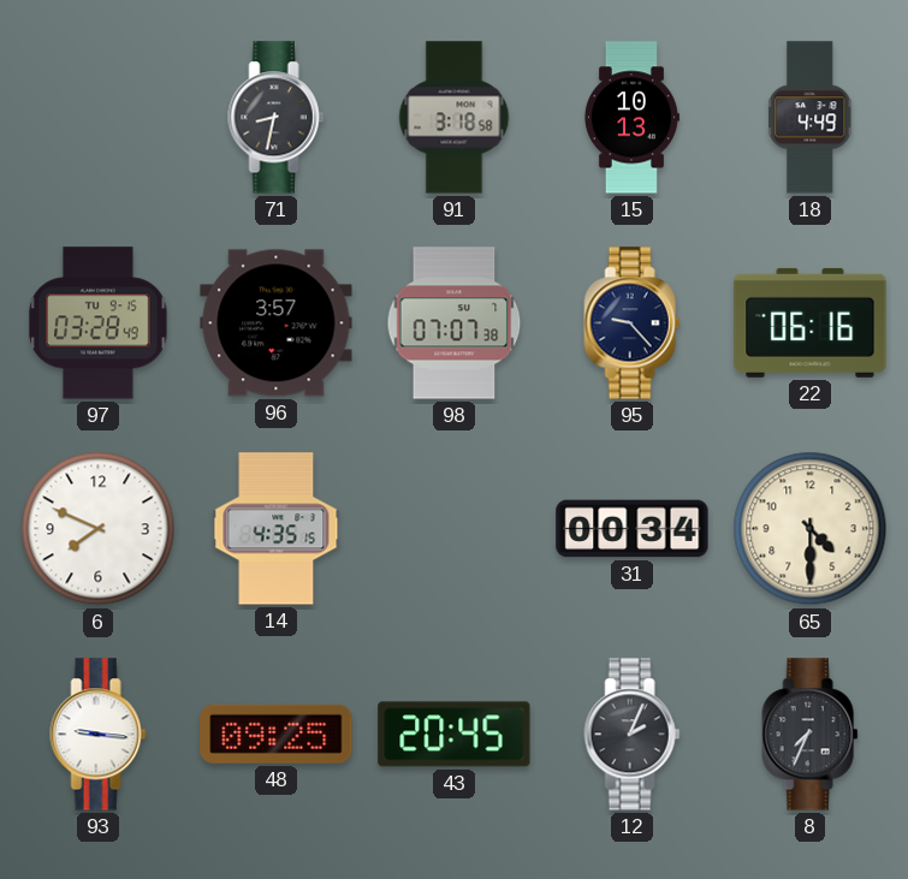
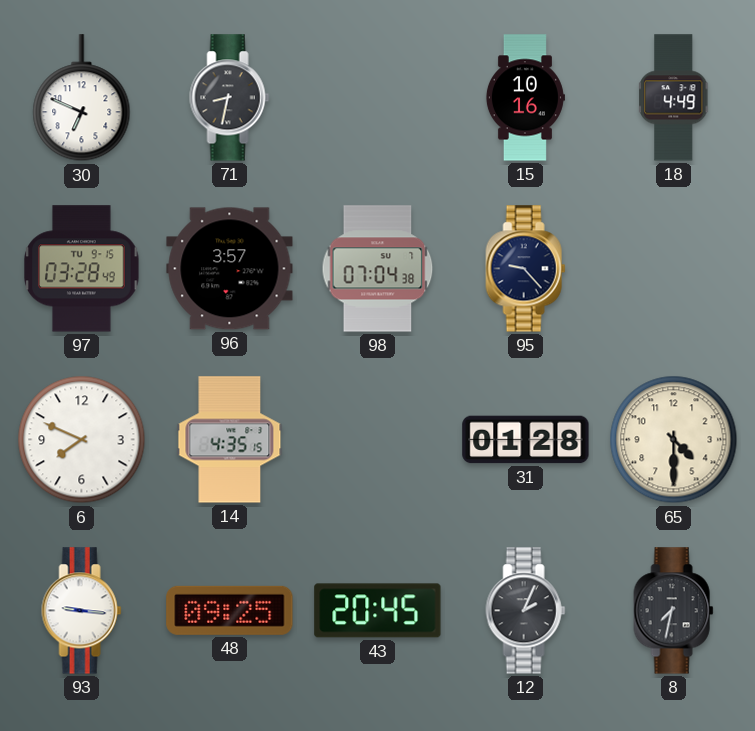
30: none -> 6:49
91: 3:18 -> none
15: 10:13 -> 10:16
98: 07:07 -> 07:04
22: 06:16 -> none
31: 00:34 -> 01:28
8: 7:34 -> 7:32
